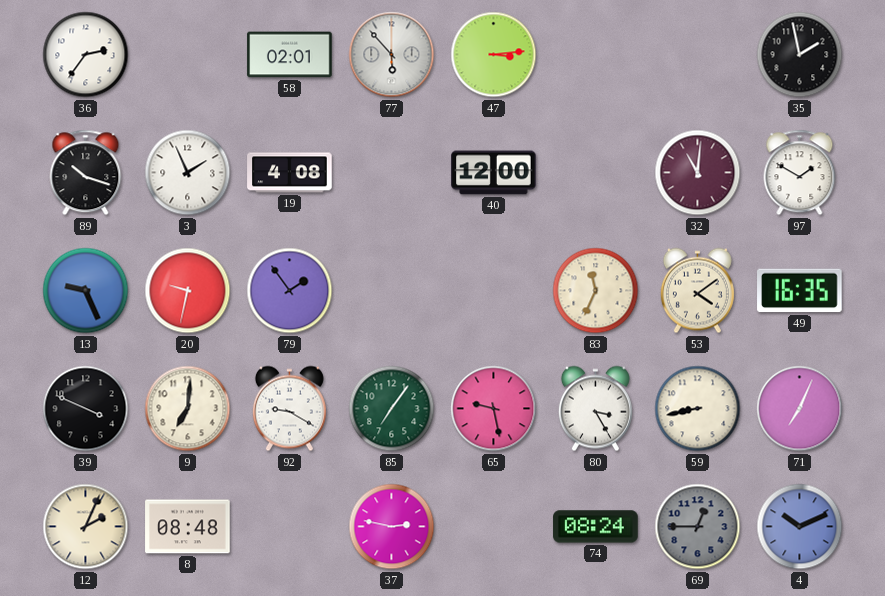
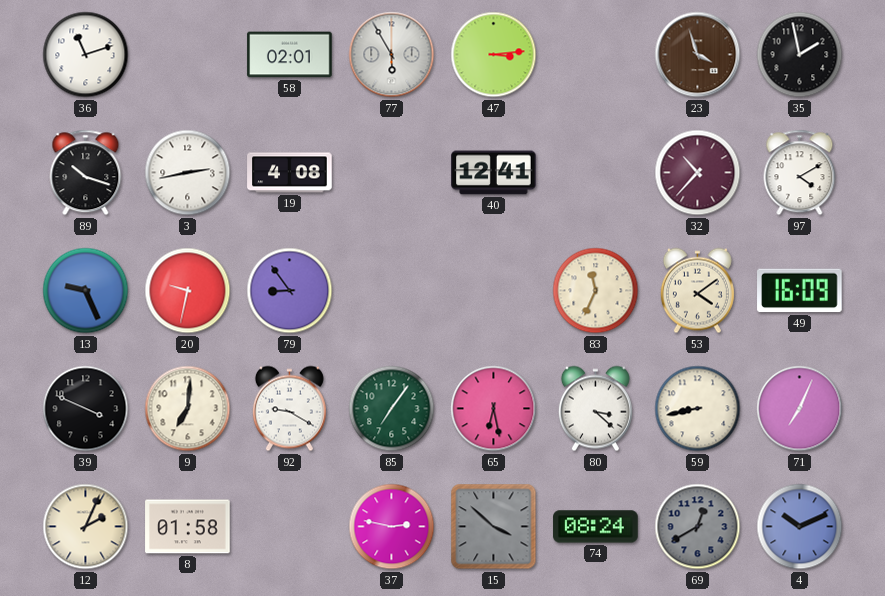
36: 2:36 -> 11:12
77: 5:53 -> 5:55
23: none -> 3:57
3: 1:56 -> 2:43
40: 12:00 -> 12:41
32: 11:01 -> 10:37
97: 1:50 -> 4:10
79: 1:54 -> 8:54
49: 16:35 -> 16:09
65: 9:28 -> 6:28
80: 3:25 -> 3:22
8: 08:48 -> 01:58
15: none -> 3:52
69: 12:45 -> 12:40
